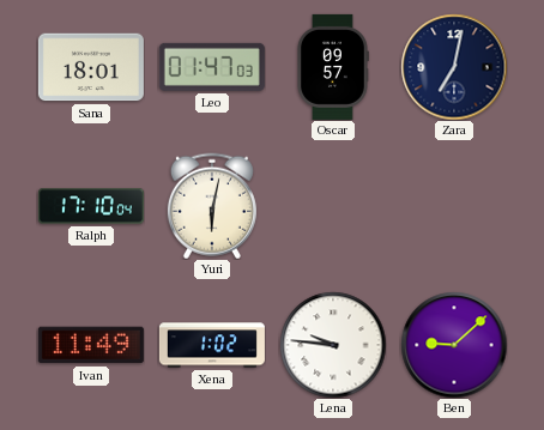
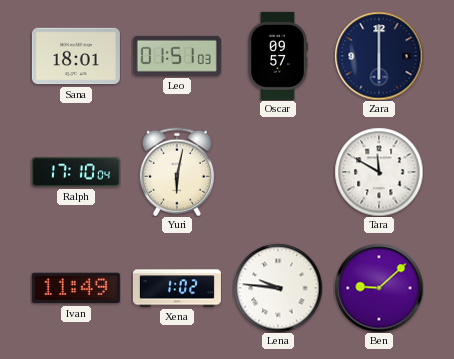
Leo: 01:47 -> 01:51
Zara: 7:02 -> 6:00
Tara: none -> 11:50
